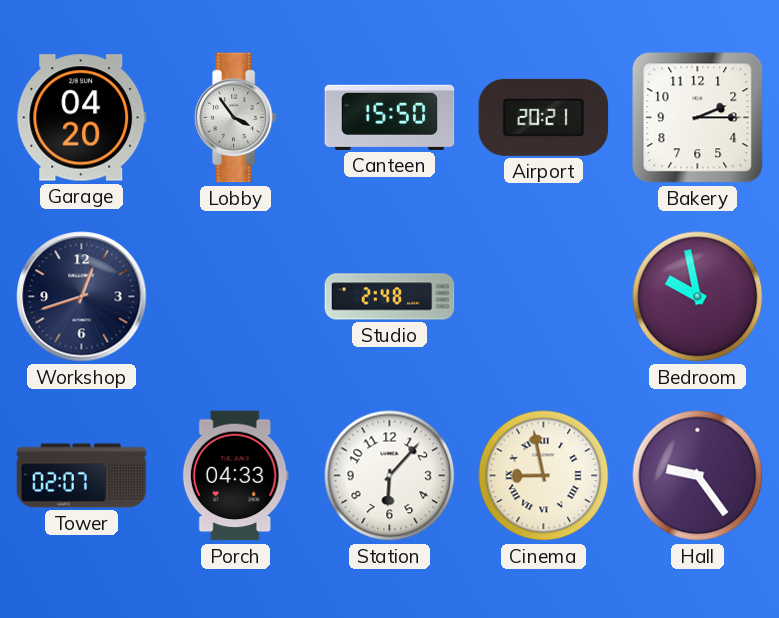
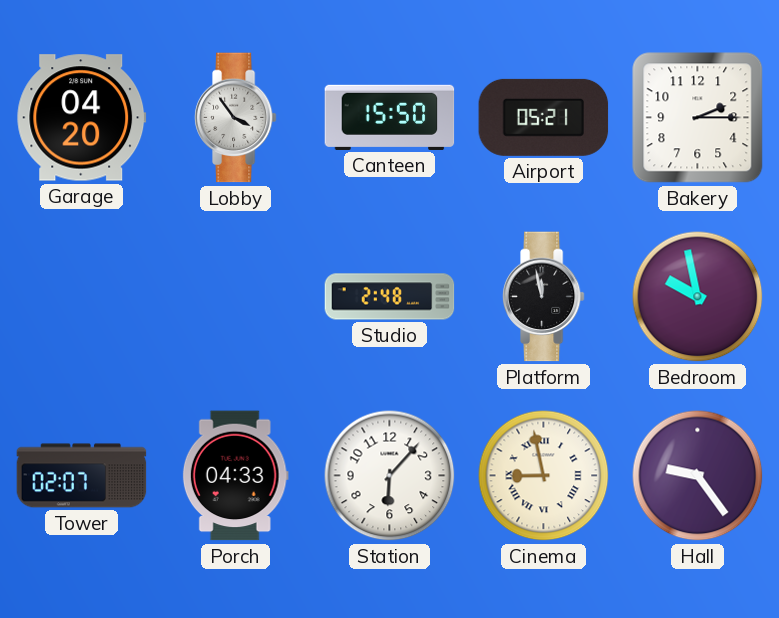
Airport: 20:21 -> 05:21
Workshop: 12:42 -> none
Platform: none -> 11:58
